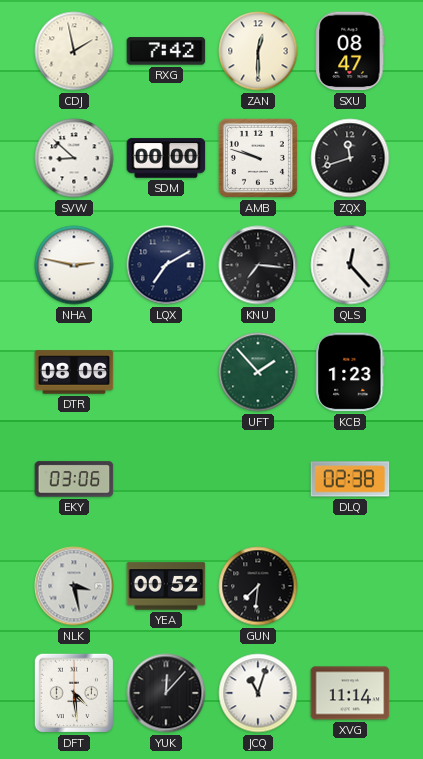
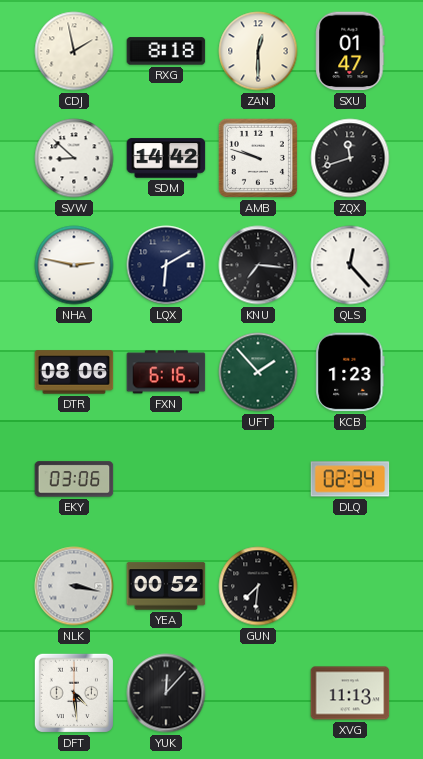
RXG: 7:42 -> 8:18
SXU: 08:47 -> 01:47
SDM: 00:00 -> 14:42
LQX: 7:10 -> 6:10
FXN: none -> 6:16
DLQ: 02:38 -> 02:34
NLK: 3:28 -> 3:17
JCQ: 11:03 -> none
XVG: 11:14 -> 11:13
